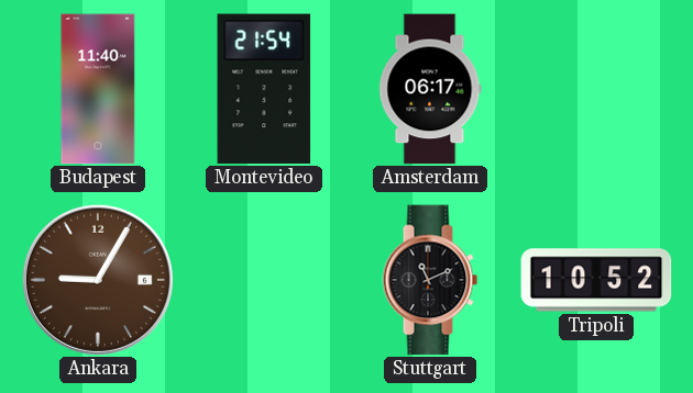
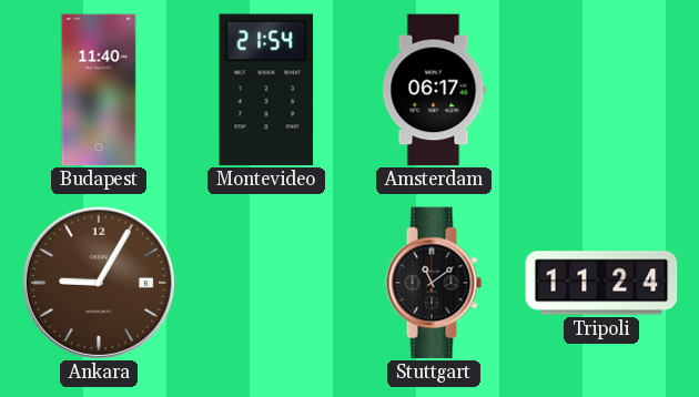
Stuttgart: 11:11 -> 11:09
Tripoli: 10:52 -> 11:24
